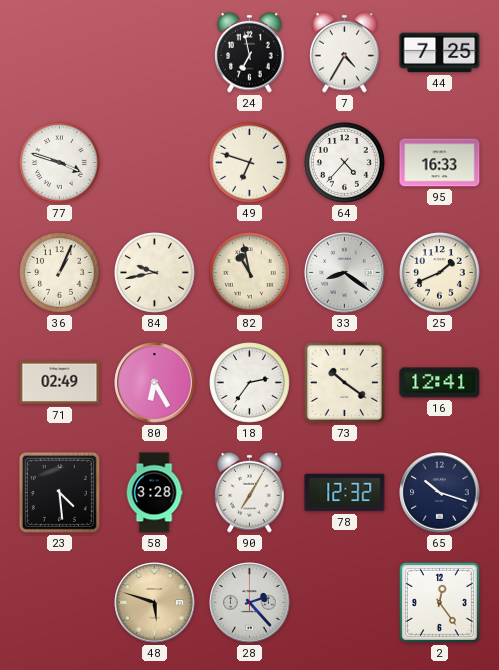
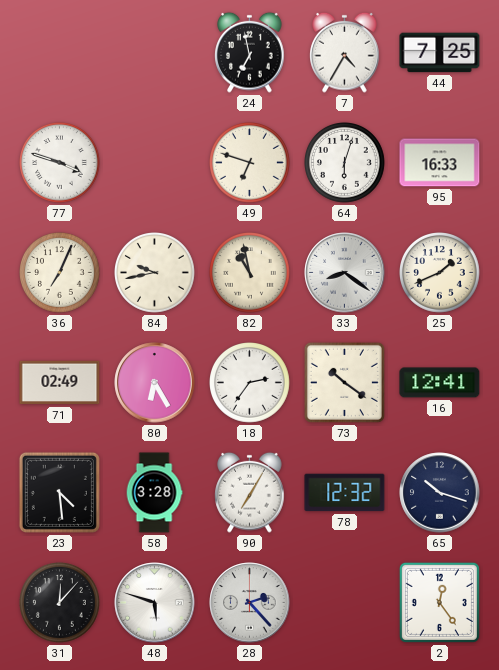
64: 4:37 -> 6:03
36: 1:04 -> 7:04
31: none -> 12:07
48 dial: champagne -> white
